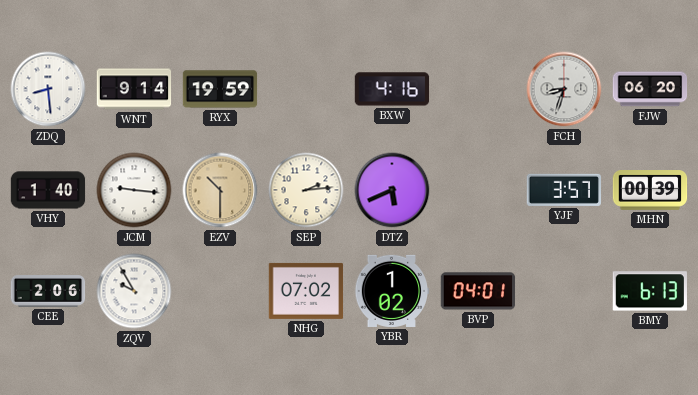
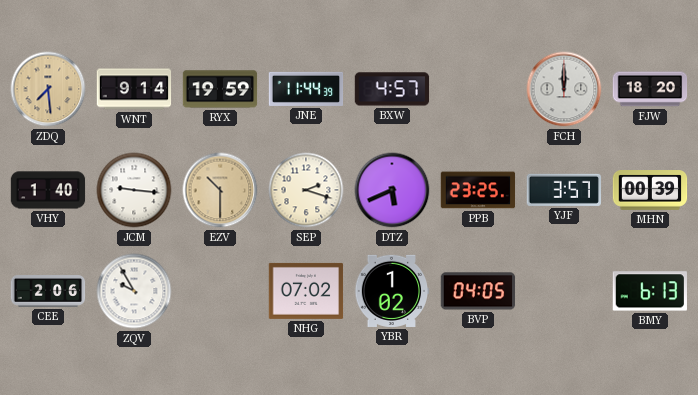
ZDQ: 8:29 -> 7:29
ZDQ dial: white -> champagne
JNE: none -> 11:44
BXW: 4:16 -> 4:57
FCH: 8:33 -> 12:00
FJW: 06:20 -> 18:20
SEP: 2:14 -> 2:18
PPB: none -> 23:25
BVP: 04:01 -> 04:05
